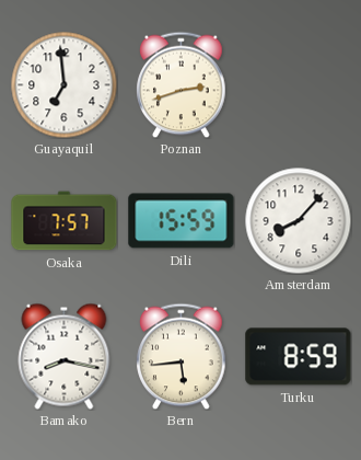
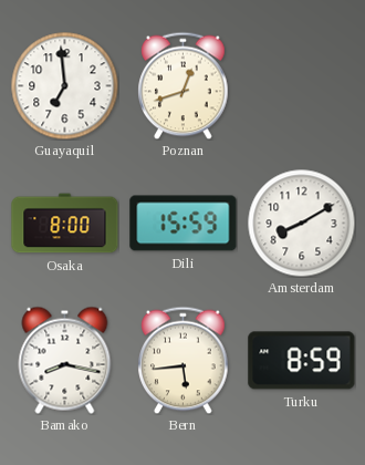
Poznan: 2:42 -> 12:42
Osaka: 7:57 -> 8:00
Amsterdam: 8:07 -> 8:10
